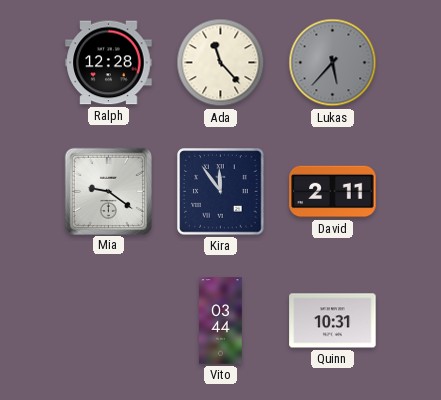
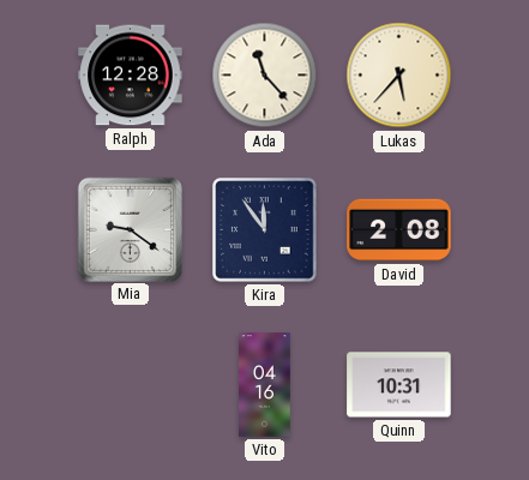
Lukas dial: grey -> cream
David: 2:11 -> 2:08
Vito: 03:44 -> 04:16
